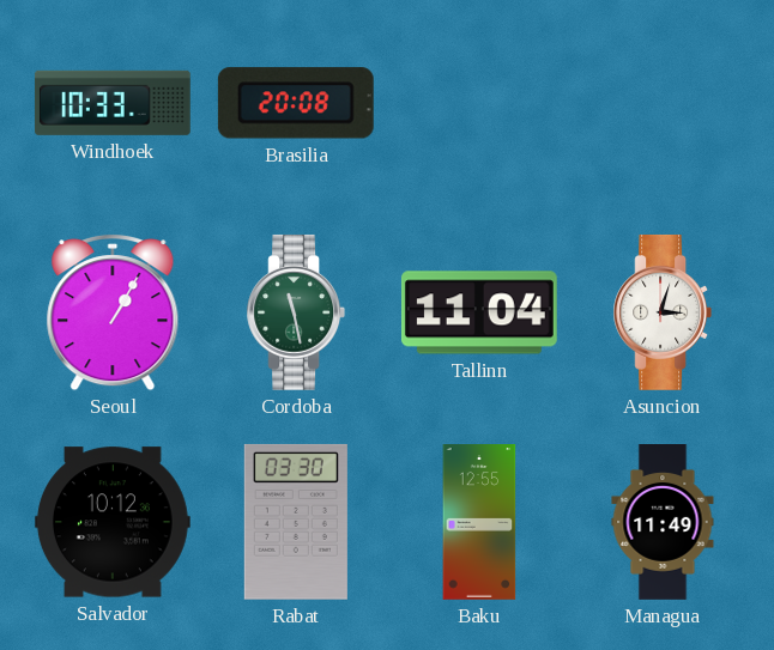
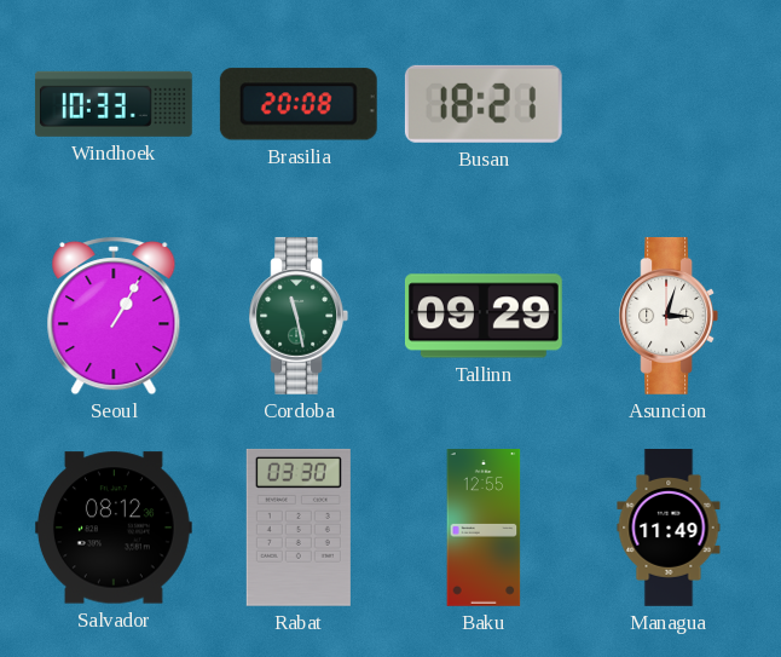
Busan: none -> 18:21
Tallinn: 11:04 -> 09:29
Salvador: 10:12 -> 08:12
